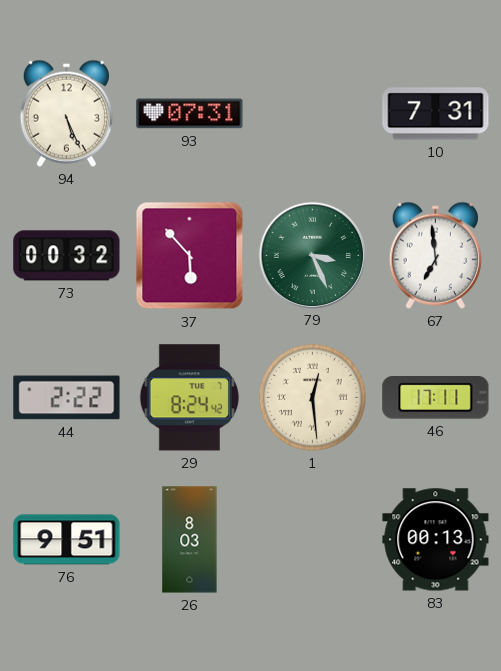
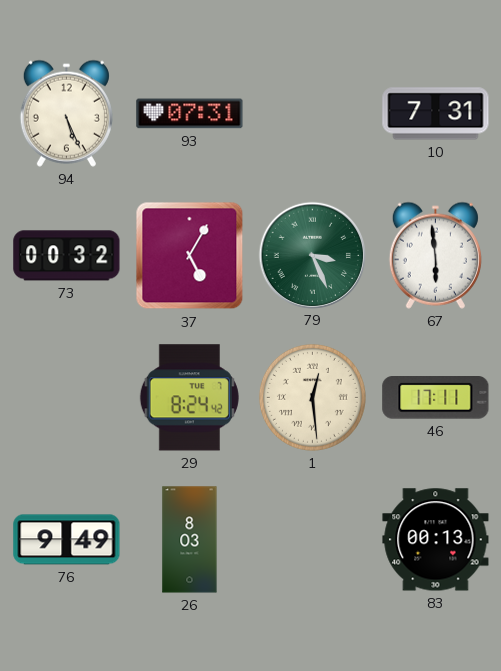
37: 5:53 -> 5:05
67: 6:59 -> 5:59
44: 2:22 -> none
76: 9:51 -> 9:49
